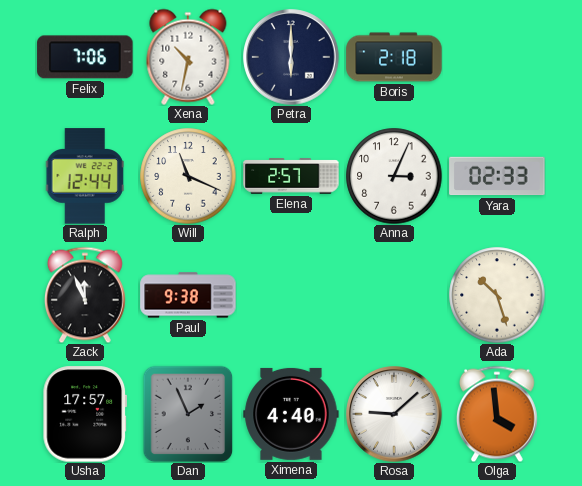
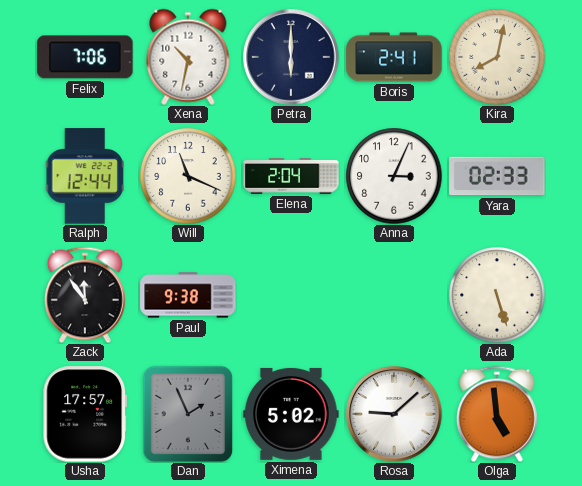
Boris: 2:18 -> 2:41
Kira: none -> 8:02
Elena: 2:57 -> 2:04
Zack: 11:56 -> 11:54
Ada: 10:27 -> 5:27
Ximena: 4:40 -> 5:02
Olga: 3:59 -> 4:59
